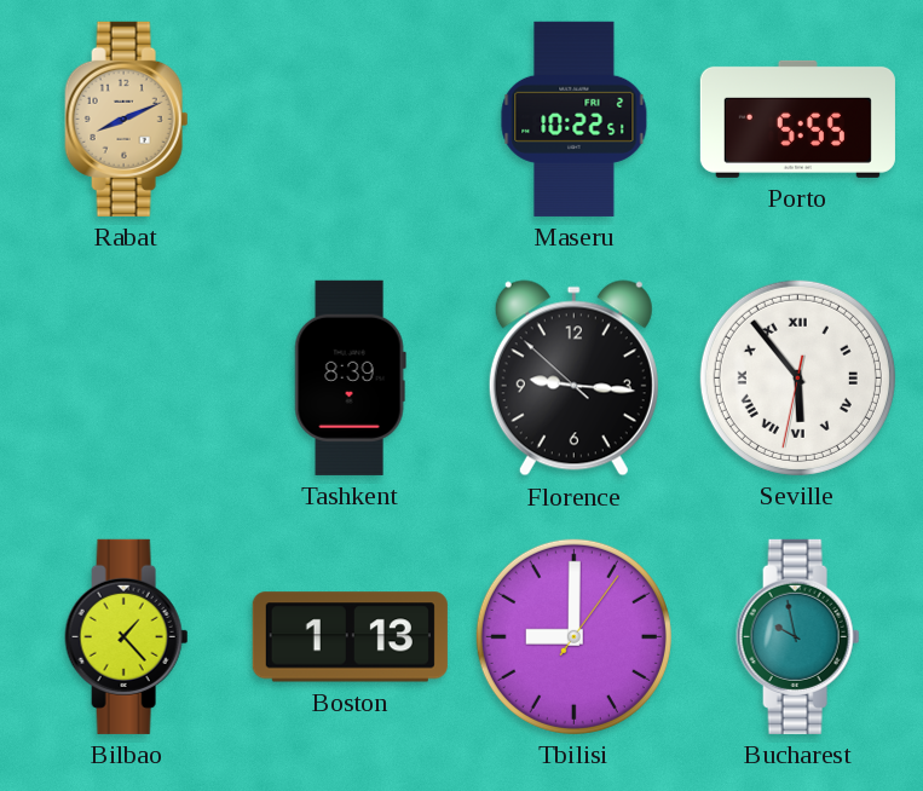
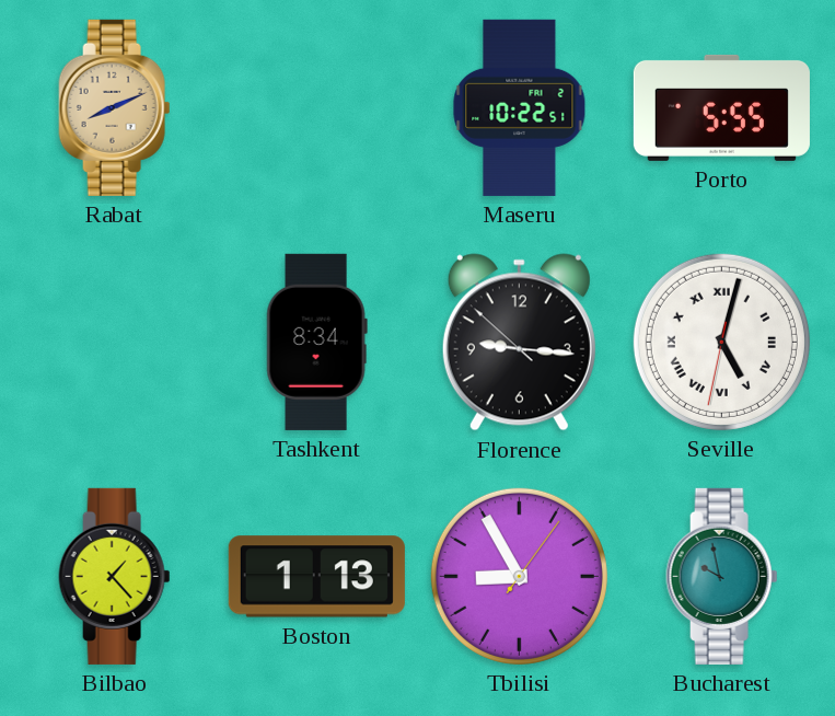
Tashkent: 8:39 -> 8:34
Seville: 5:53 -> 5:02
Tbilisi: 9:00 -> 8:55
